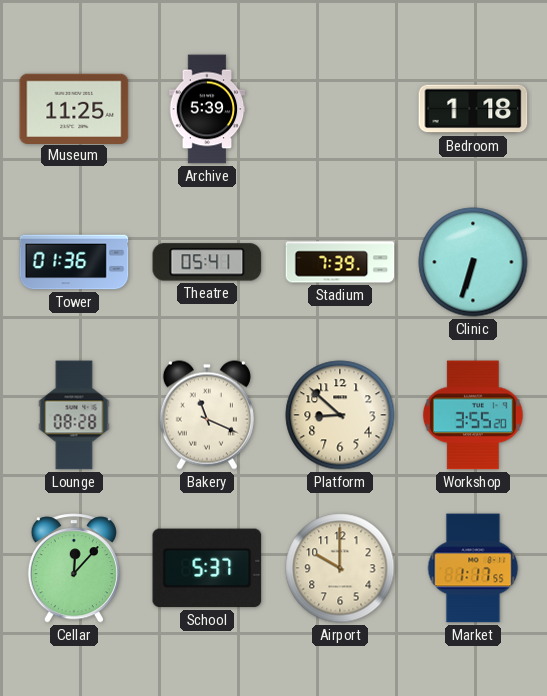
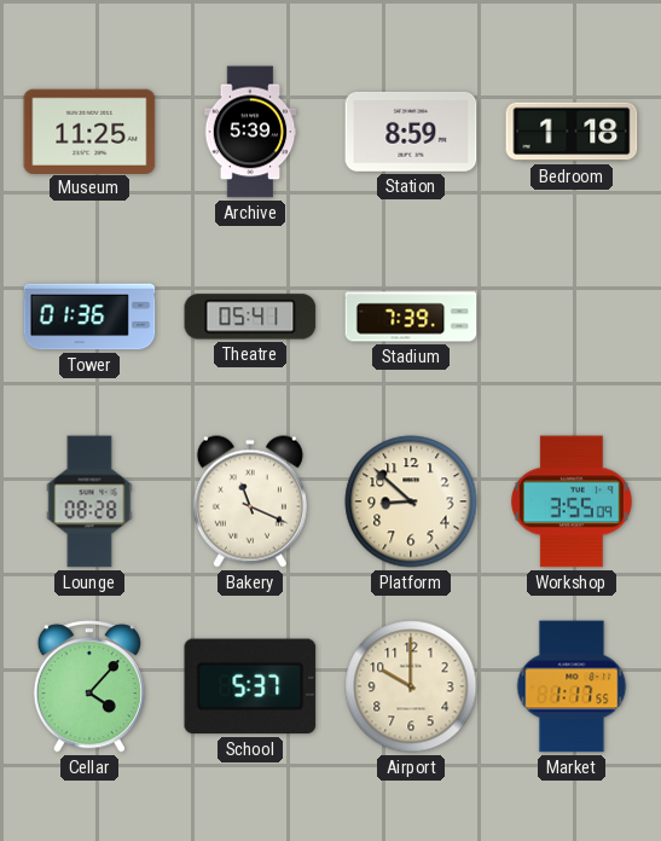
Station: none -> 8:59
Clinic: 6:33 -> none
Workshop: 3:55:20 -> 3:55:09
Cellar: 12:07 -> 4:07
